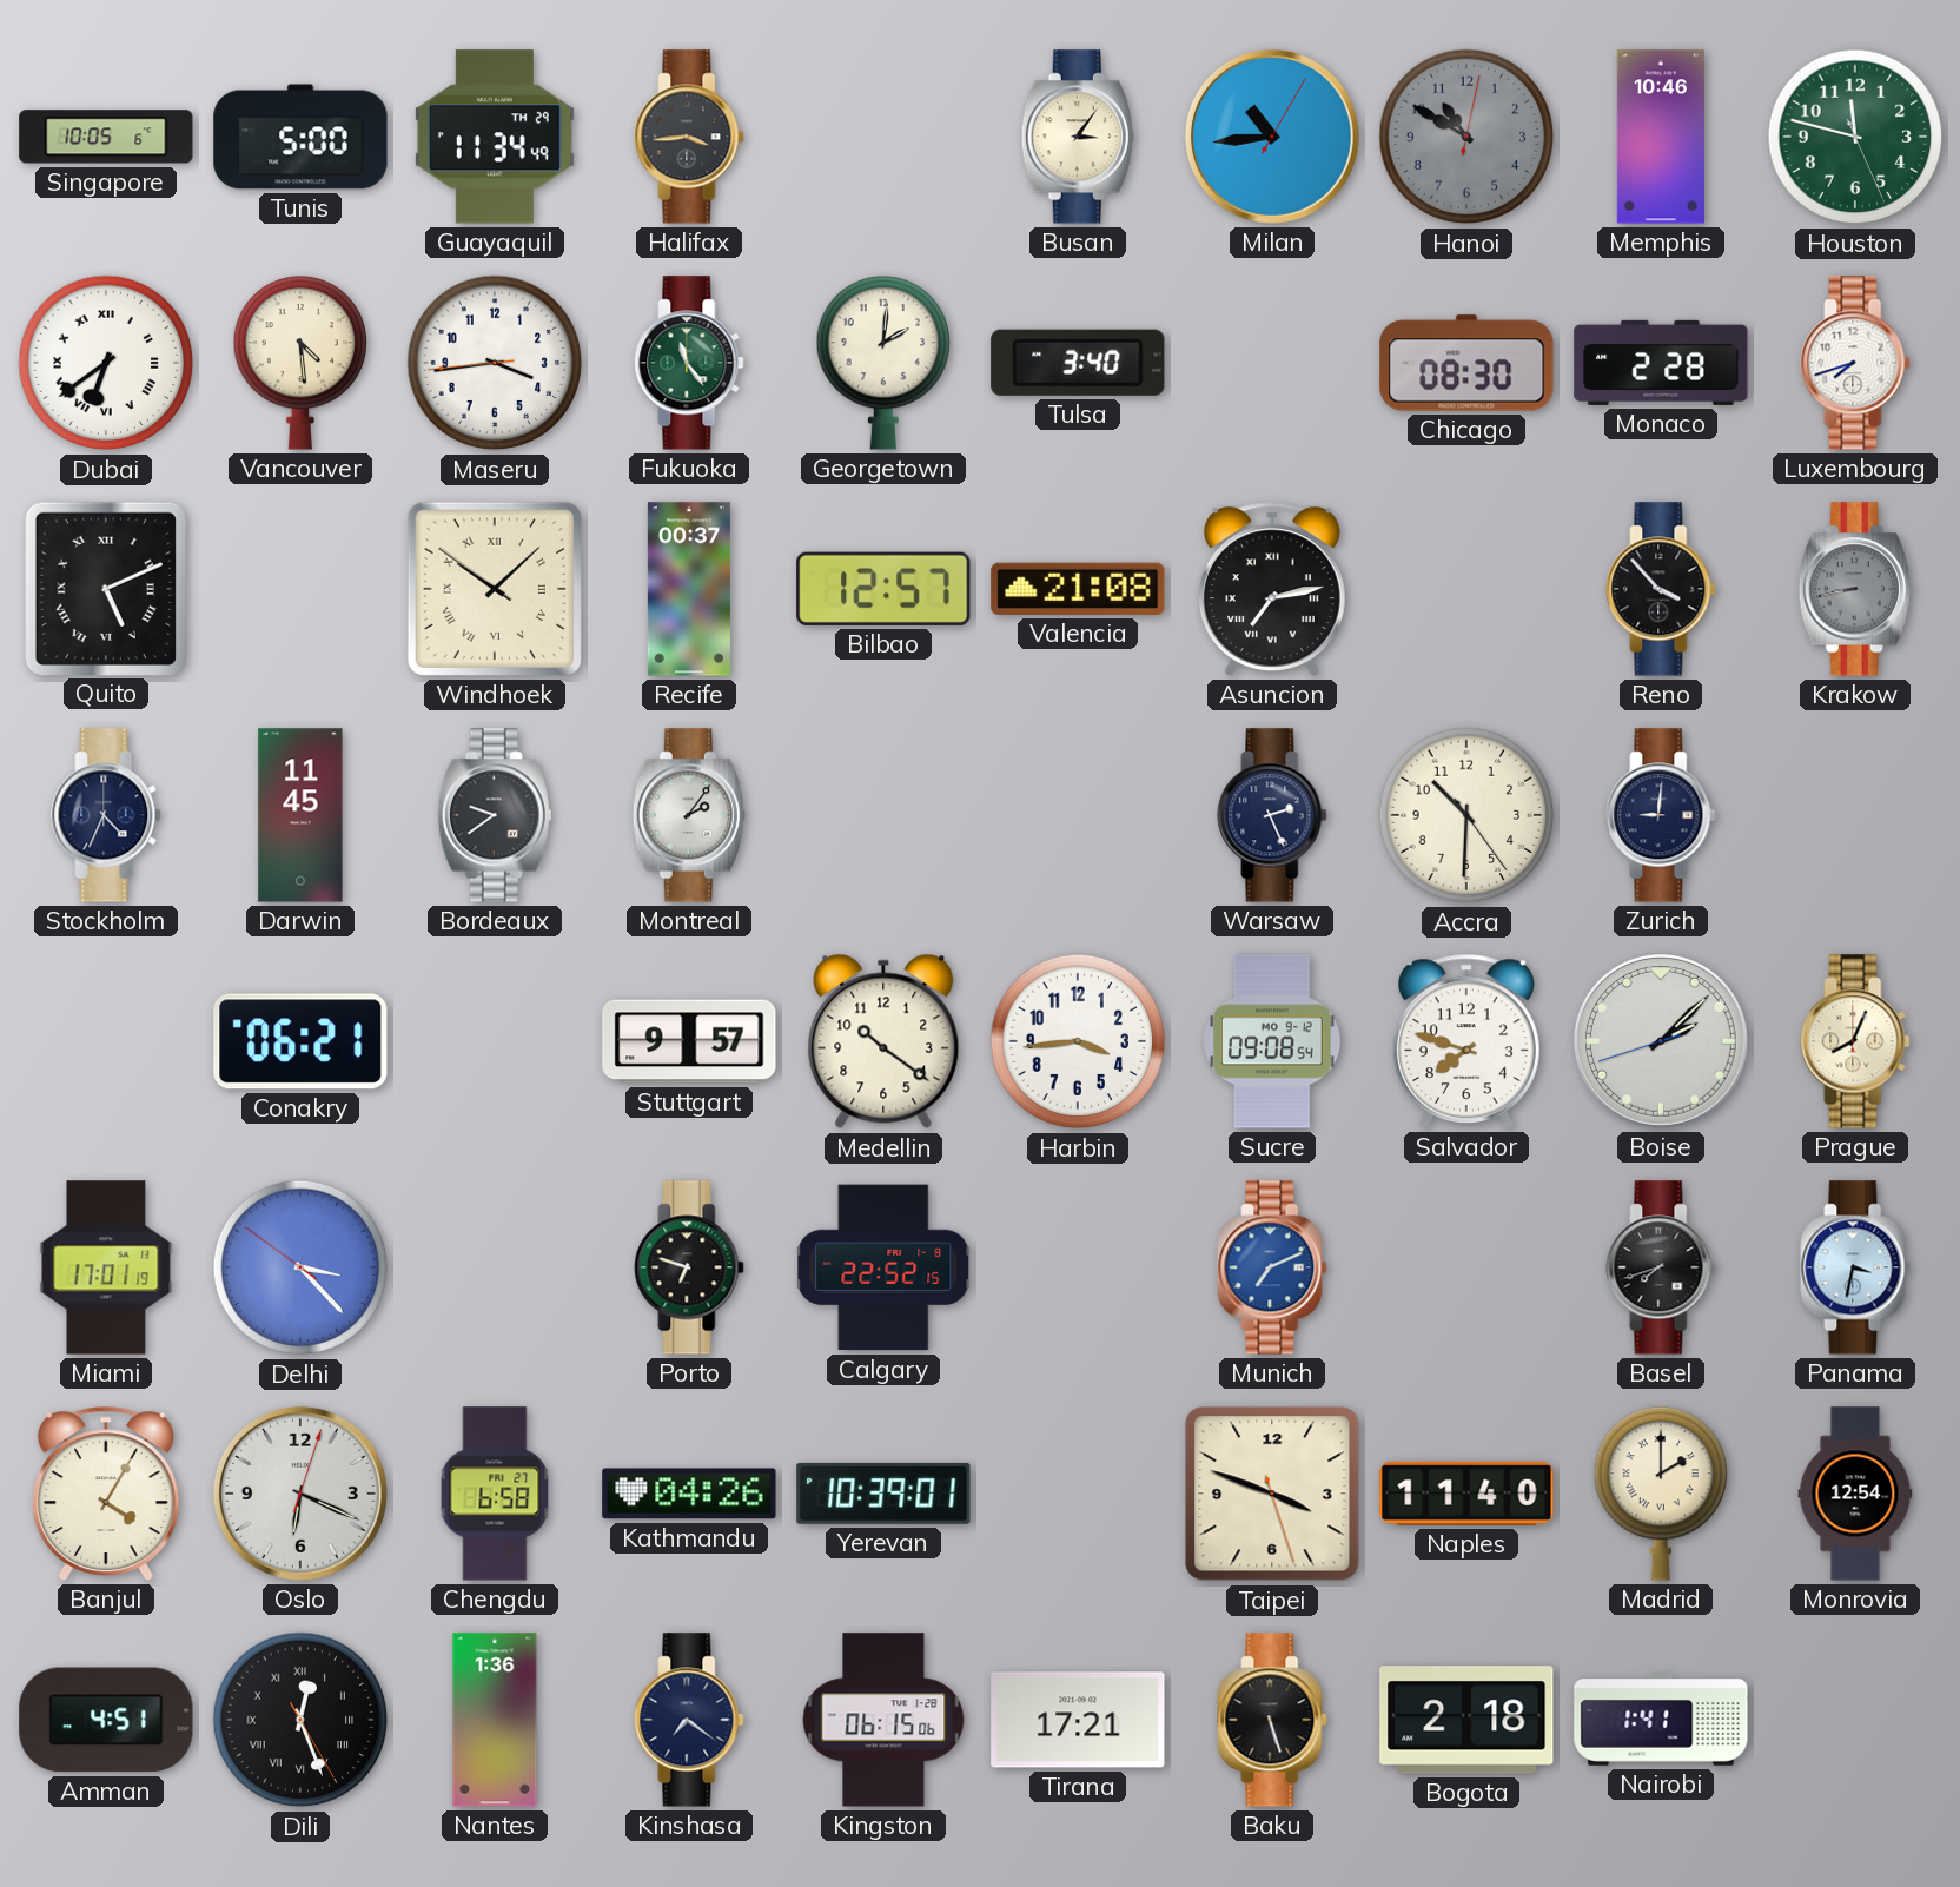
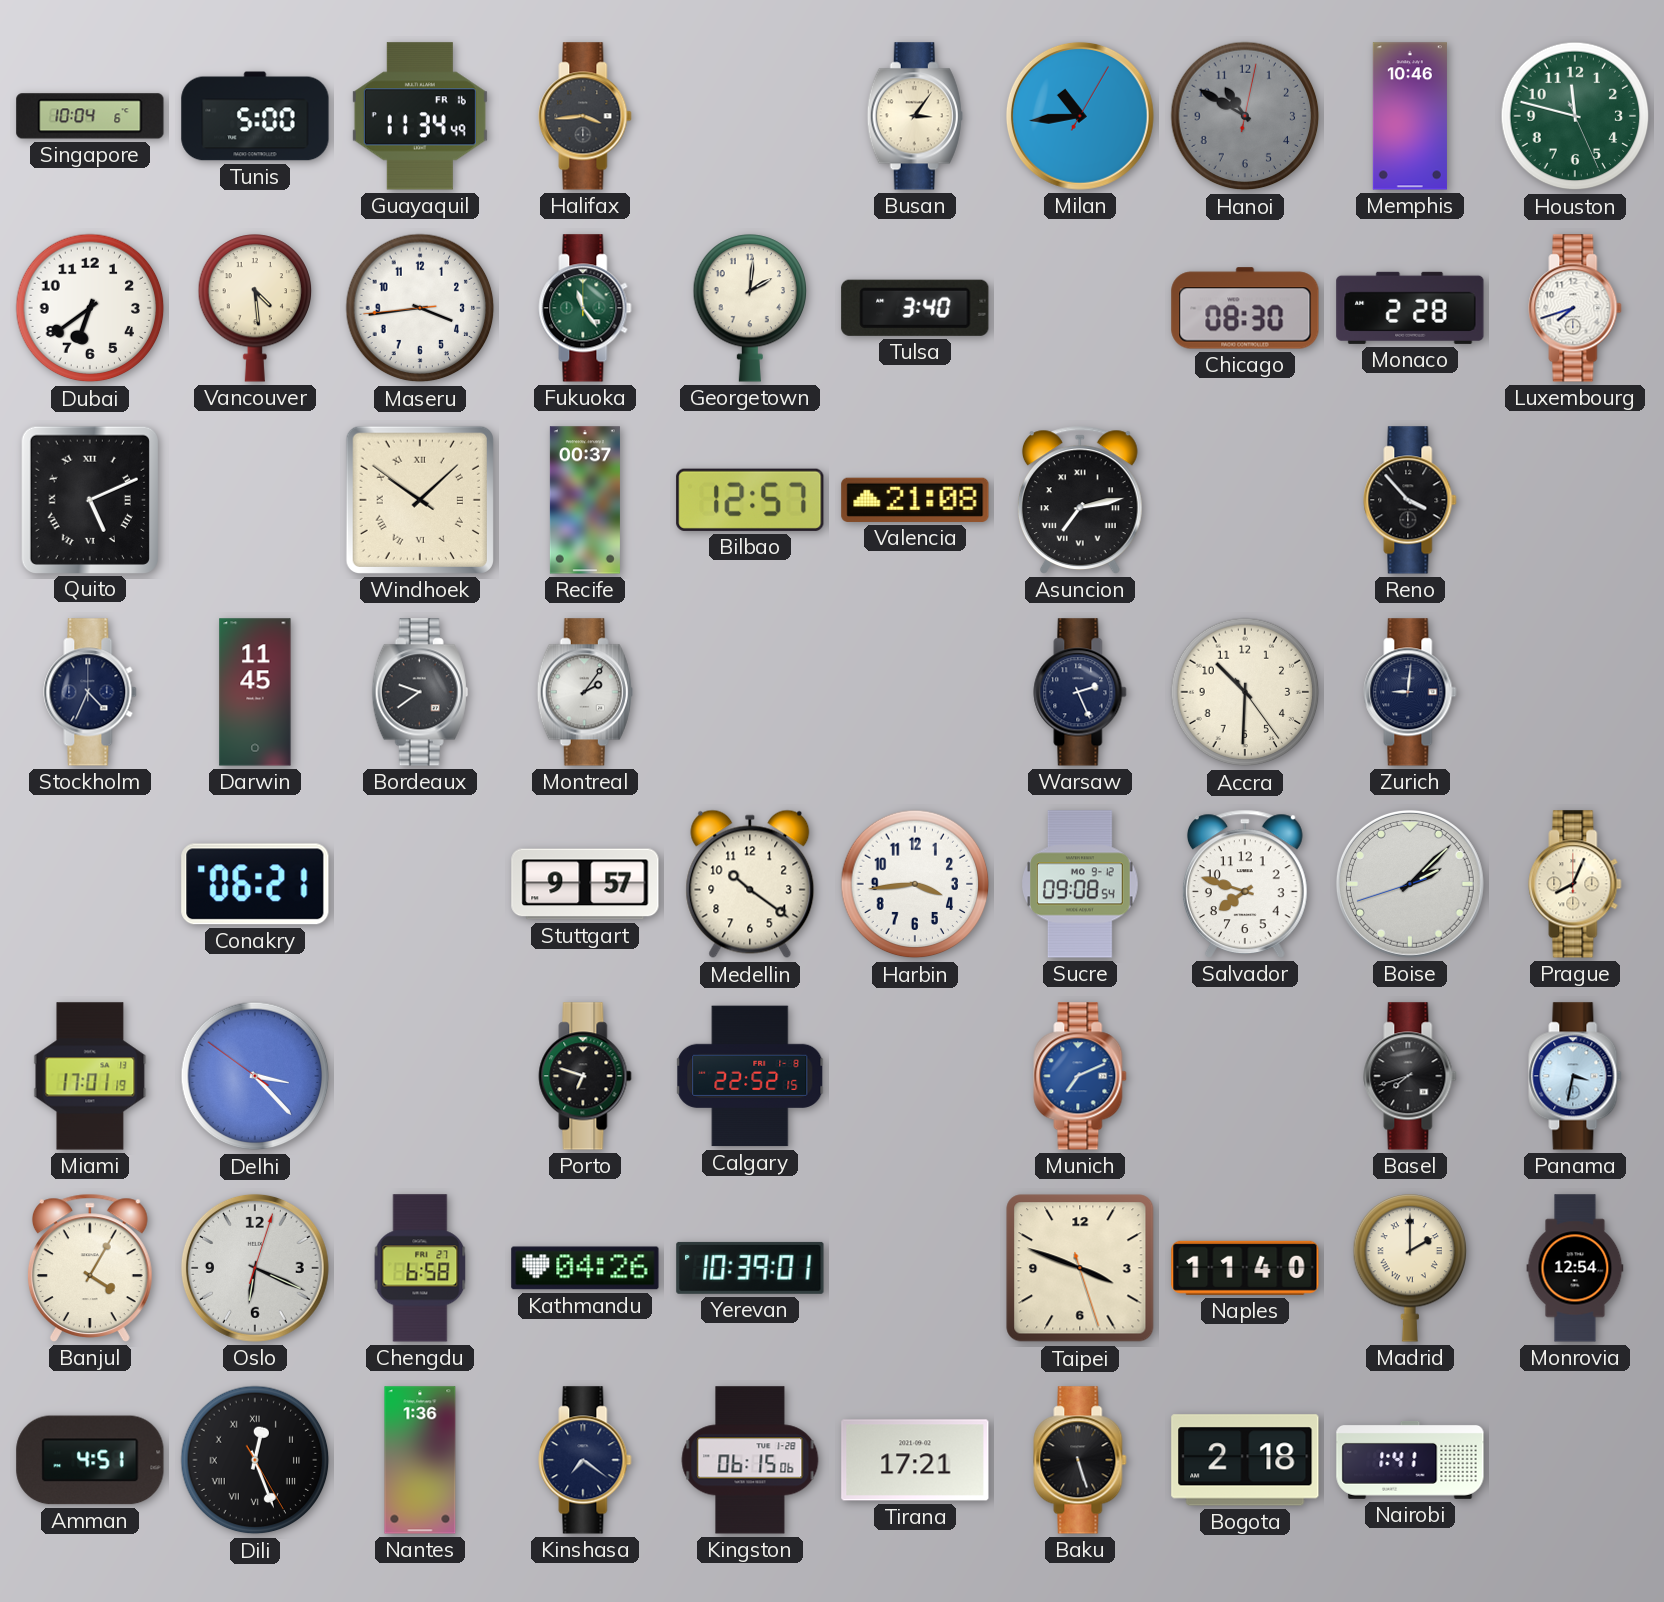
Singapore: 10:05 -> 10:04
Guayaquil date: TH 29 -> FR 16
Dubai numerals: Roman -> Arabic
Krakow: 8:43 -> none
